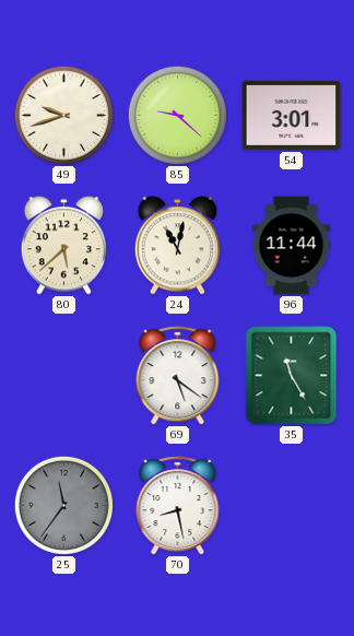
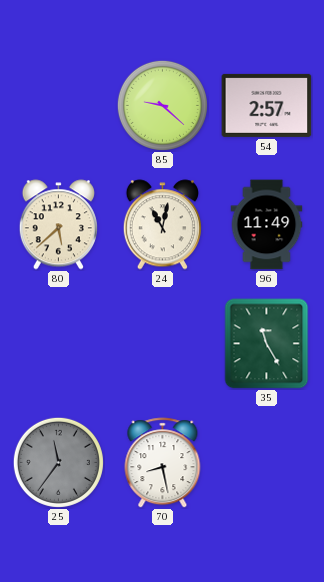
49: 9:42 -> none
54: 3:01 -> 2:57
96: 11:44 -> 11:49
69: 5:21 -> none
